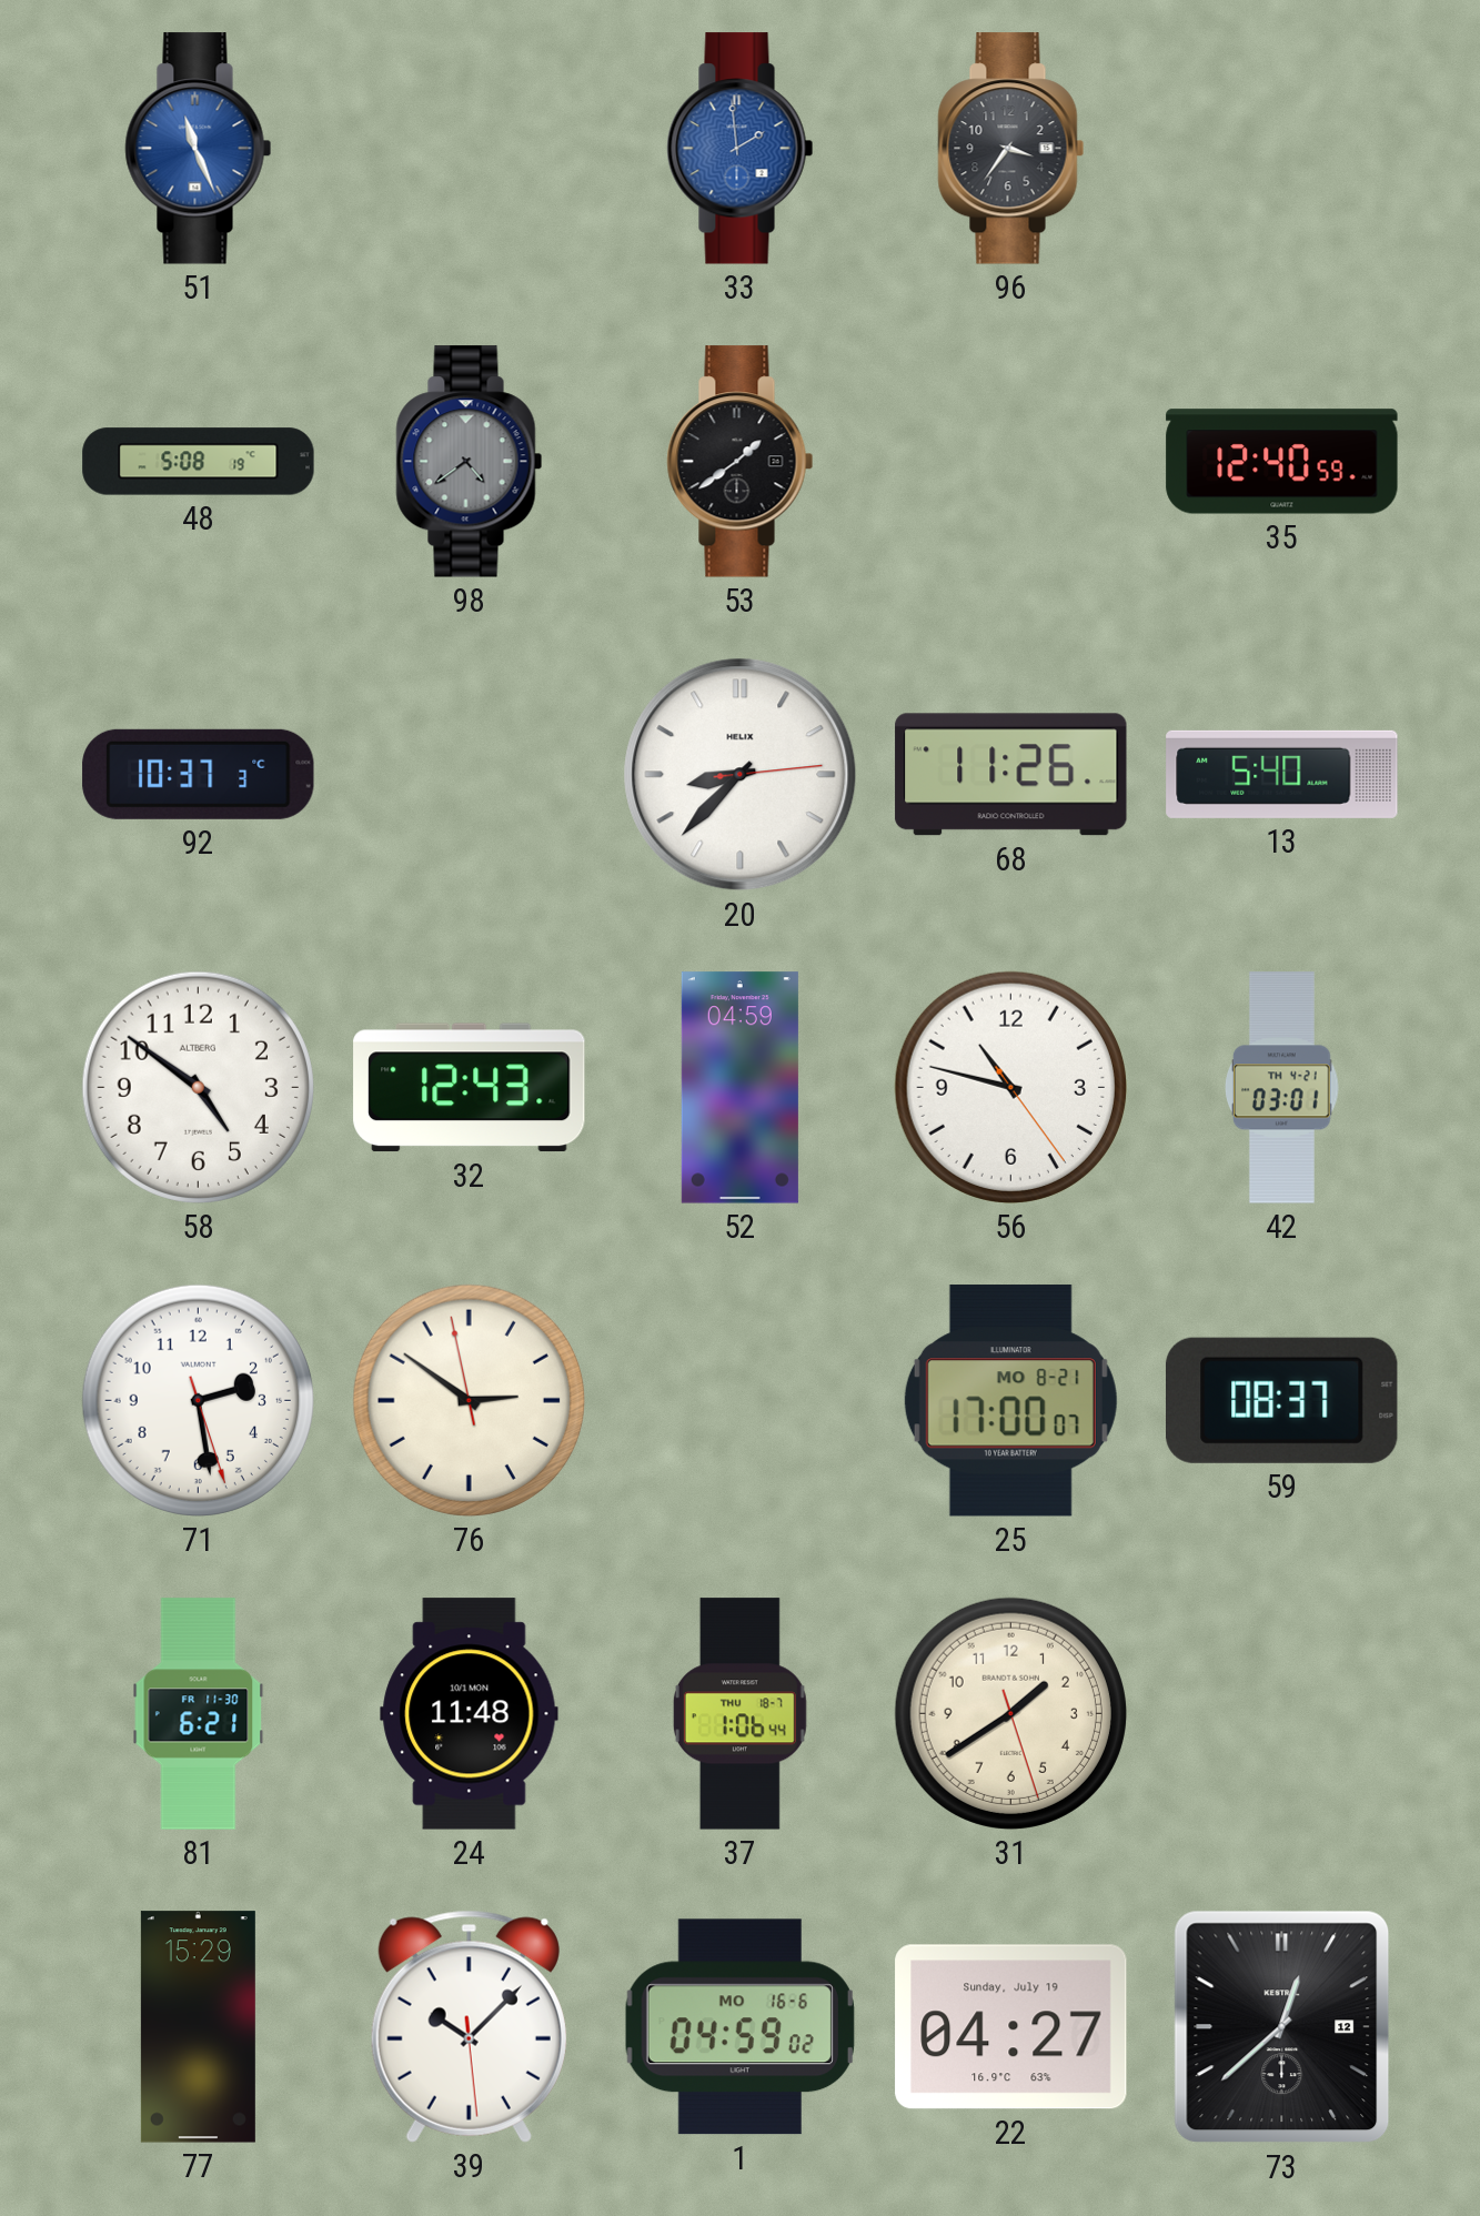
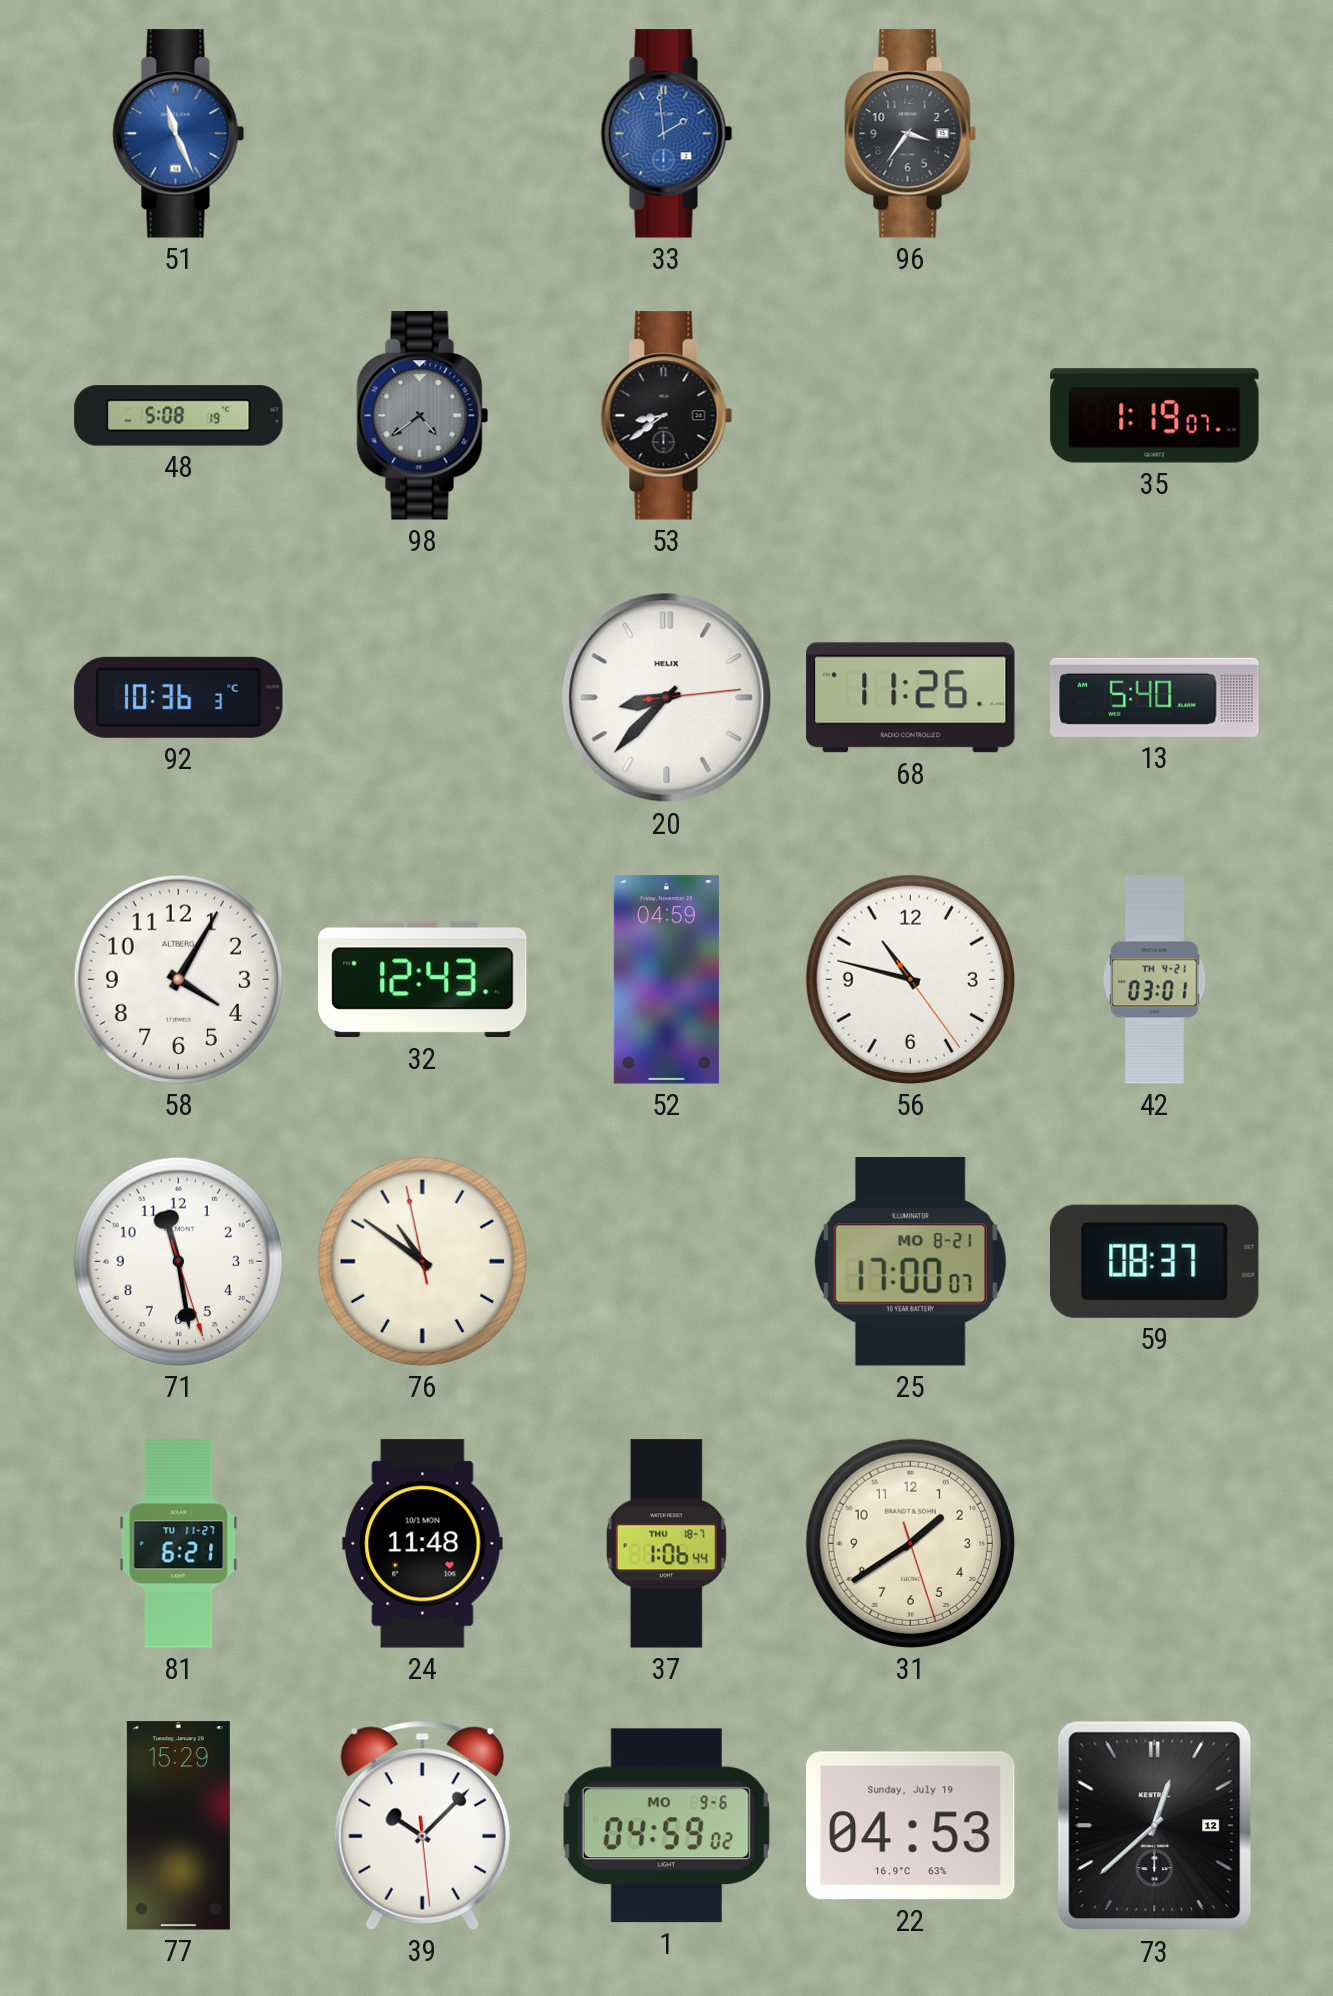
53: 1:39 -> 8:39
35: 12:40 -> 1:19
92: 10:37 -> 10:36
58: 4:51 -> 4:05
71: 2:28 -> 11:28
76: 2:50 -> 10:50
81 date: FR 11-30 -> TU 11-27
1 date: MO 16-6 -> MO 9-6
22: 04:27 -> 04:53
